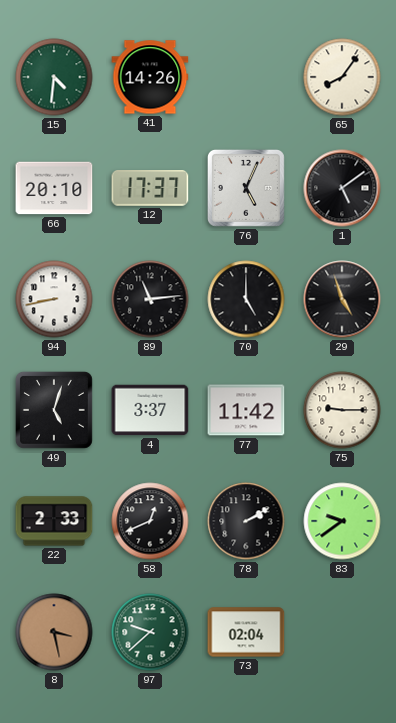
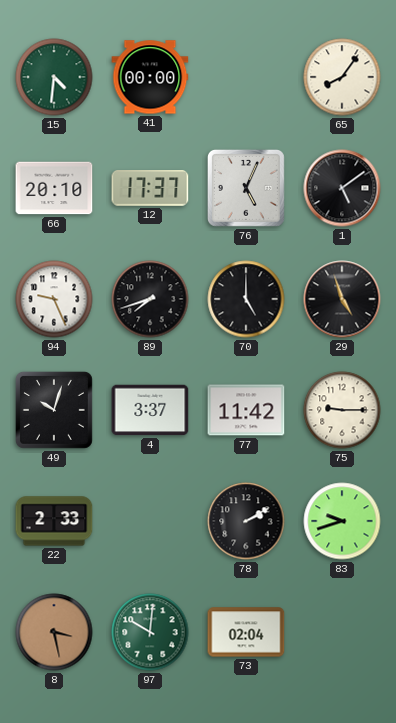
41: 14:26 -> 00:00
94: 8:43 -> 9:26
89: 11:14 -> 7:42
49: 5:03 -> 10:03
58: 12:41 -> none
83: 9:39 -> 9:42
97: 9:38 -> 10:01
